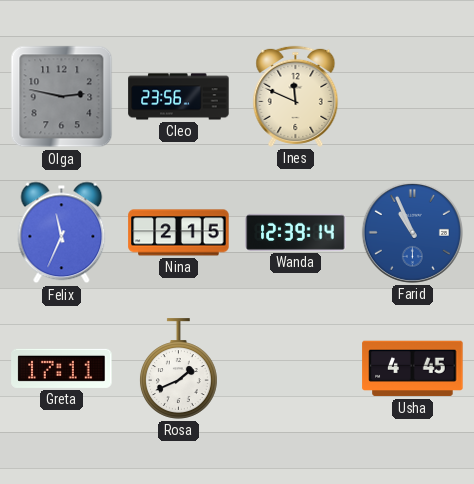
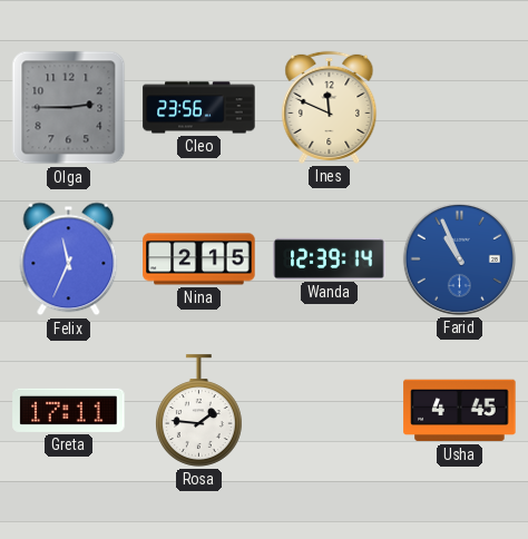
Olga: 2:47 -> 2:45
Rosa: 1:41 -> 1:46
